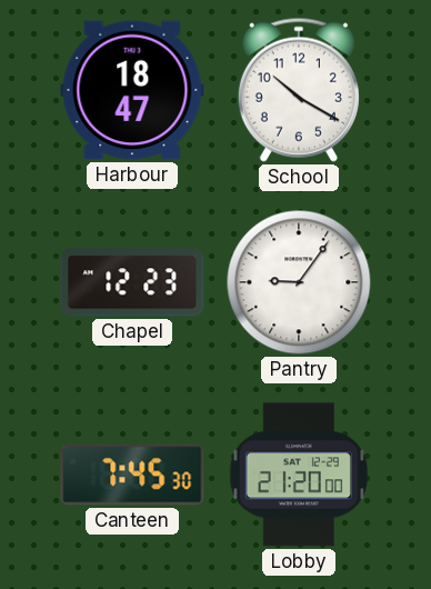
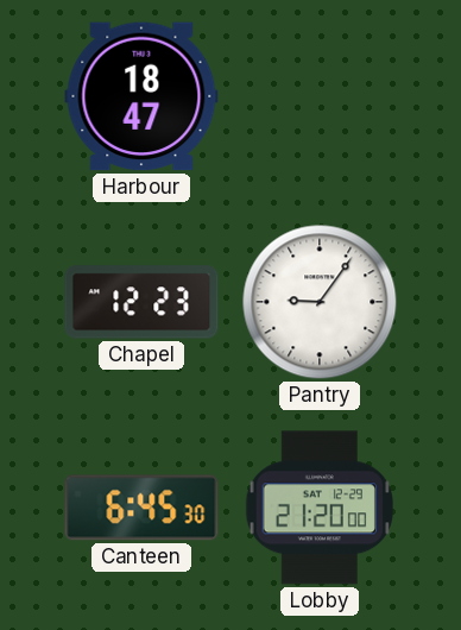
School: 10:20 -> none
Canteen: 7:45 -> 6:45
